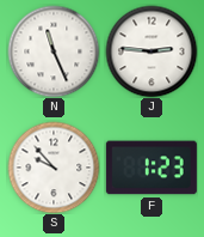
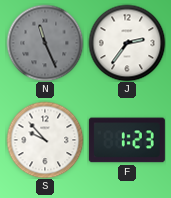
N dial: white -> grey
J: 2:46 -> 2:36
